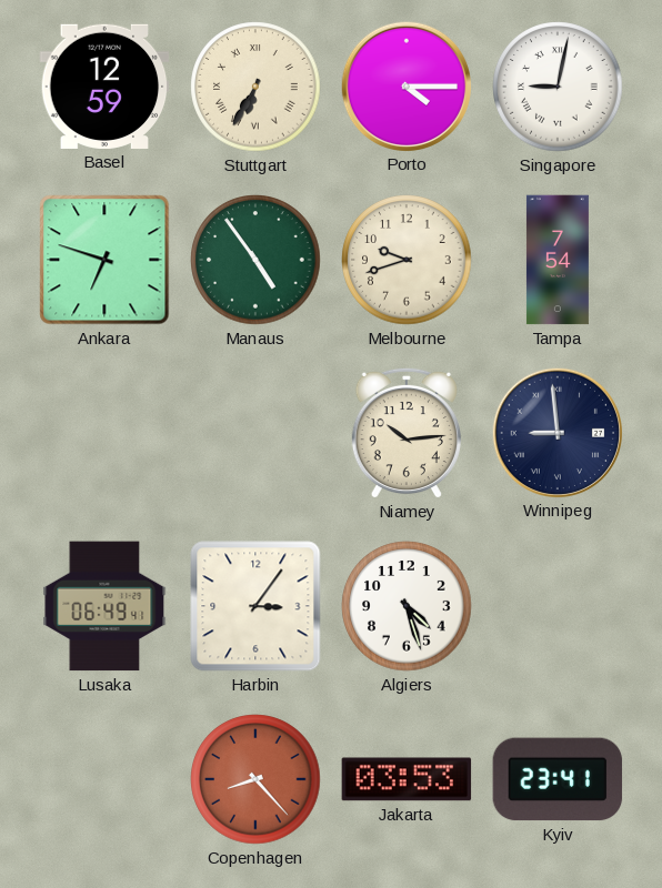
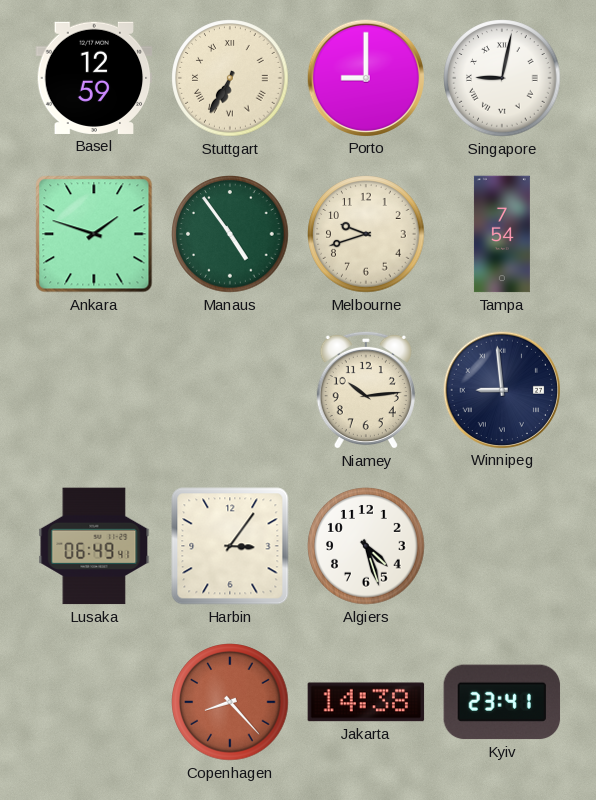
Porto: 4:15 -> 9:00
Ankara: 6:48 -> 1:48
Jakarta: 03:53 -> 14:38
